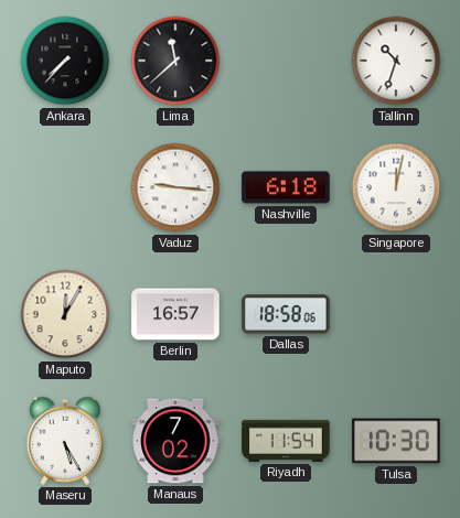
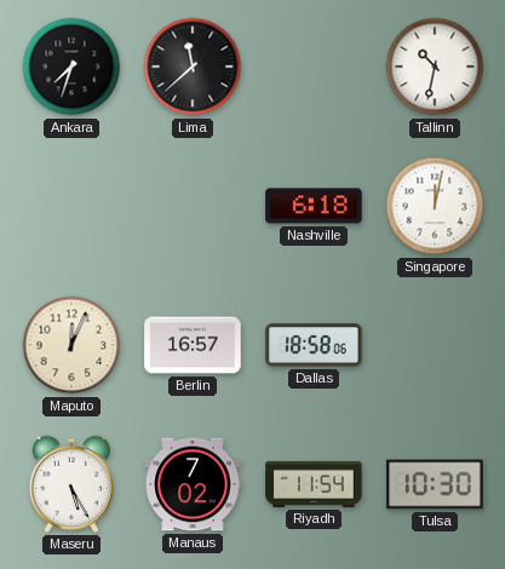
Ankara: 7:37 -> 7:33
Tallinn: 10:33 -> 10:32
Vaduz: 9:16 -> none
Maputo: 12:05 -> 12:04
